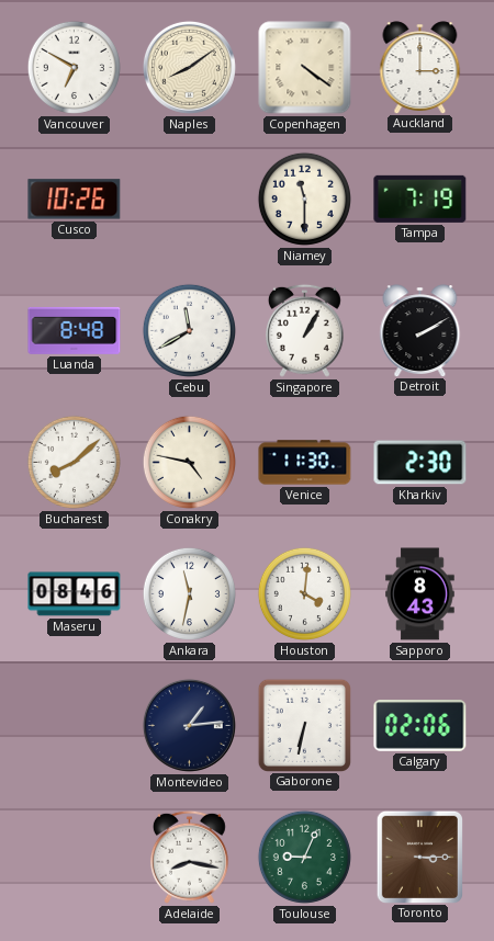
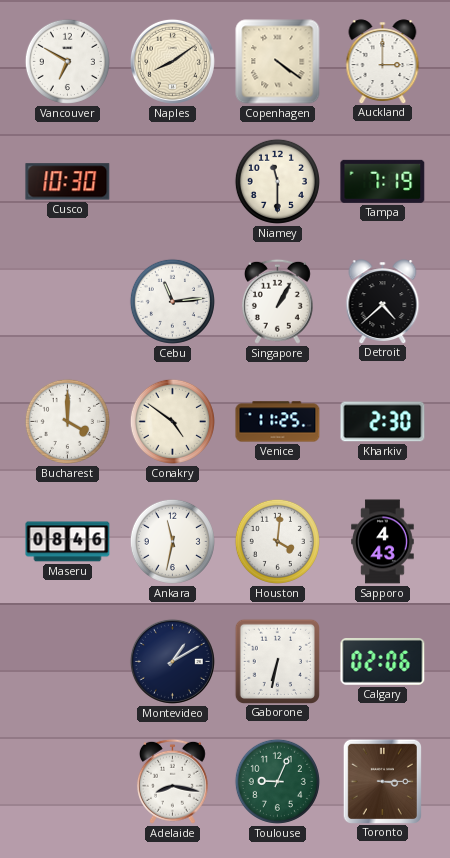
Cusco: 10:26 -> 10:30
Luanda: 8:48 -> none
Cebu: 11:40 -> 11:14
Detroit: 2:10 -> 4:38
Bucharest: 8:08 -> 4:00
Conakry: 4:47 -> 4:51
Venice: 11:30 -> 11:25
Sapporo: 8:43 -> 4:43
Montevideo: 1:14 -> 1:10
